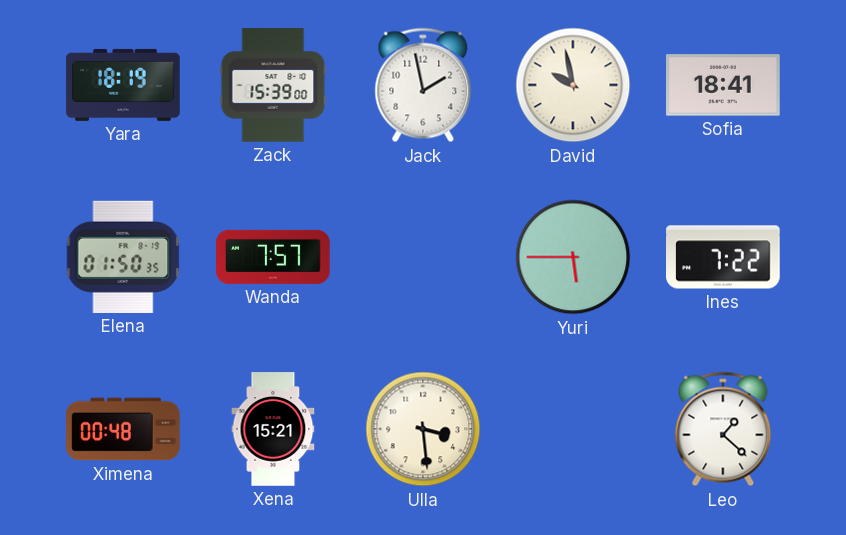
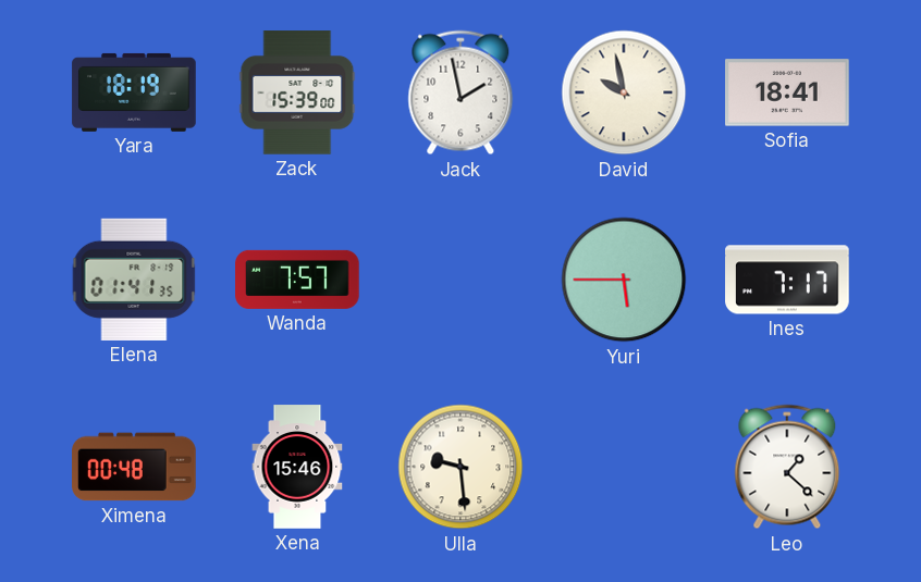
Elena: 01:50 -> 01:41
Ines: 7:22 -> 7:17
Xena: 15:21 -> 15:46
Ulla: 3:29 -> 9:29
